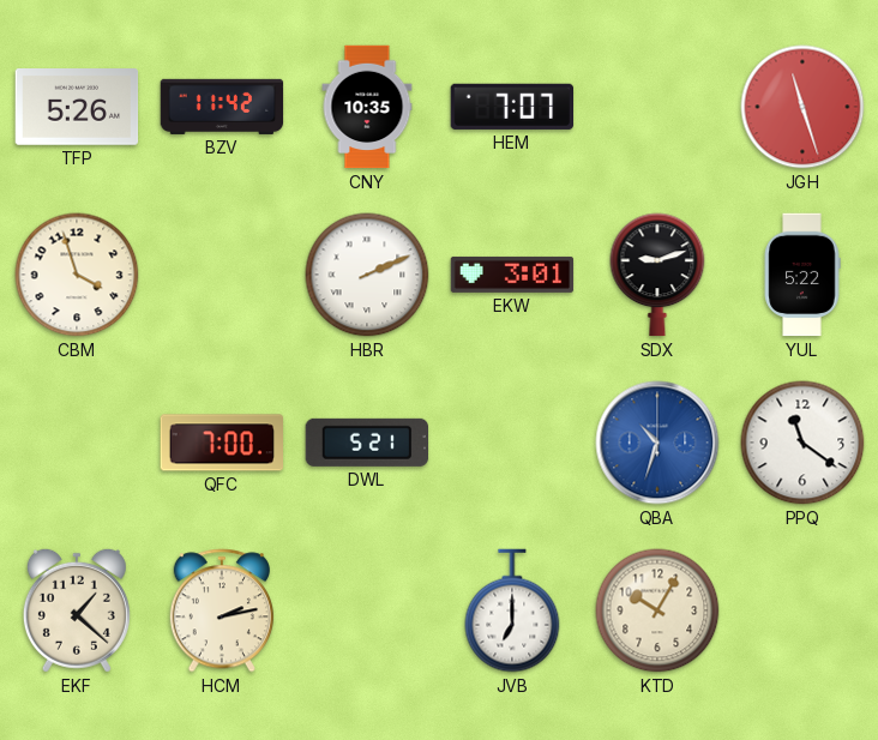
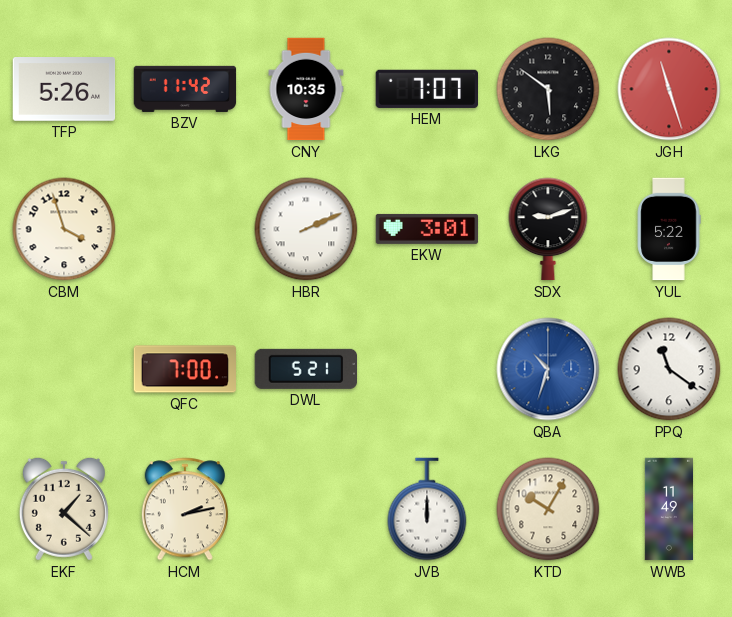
LKG: none -> 5:51
JVB: 7:00 -> 12:00
WWB: none -> 11:49
